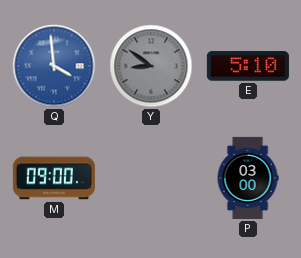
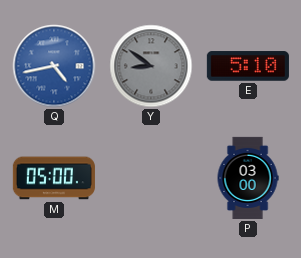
Q: 3:59 -> 4:43
M: 09:00 -> 05:00
